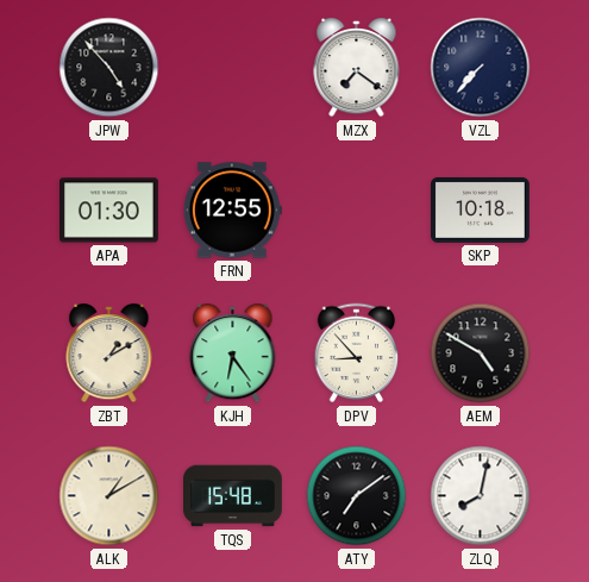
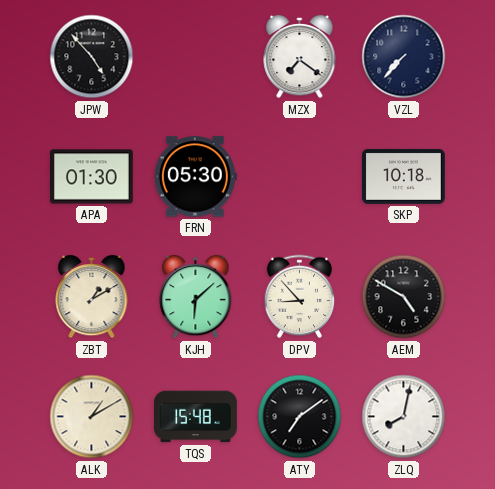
FRN: 12:55 -> 05:30
KJH: 6:24 -> 6:08
